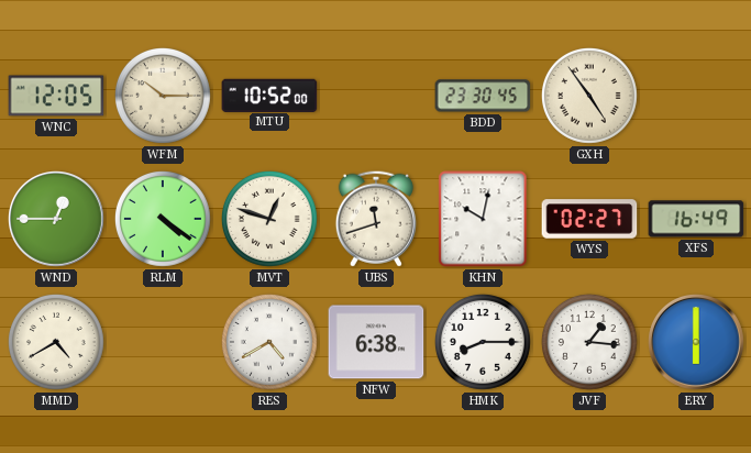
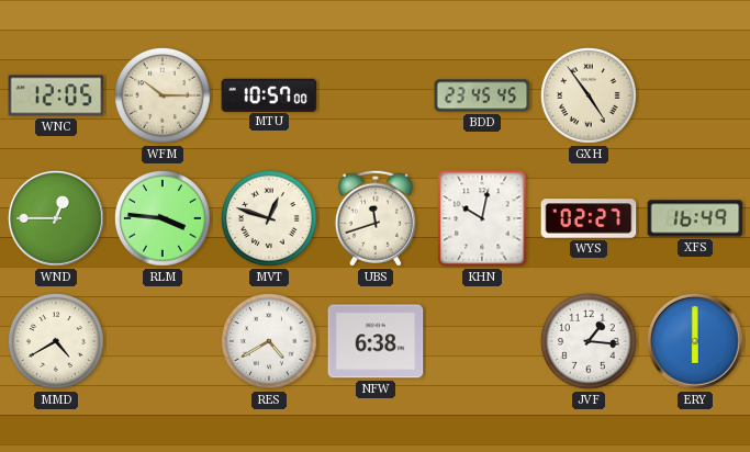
MTU: 10:52 -> 10:57
BDD: 23:30 -> 23:45
RLM: 4:21 -> 3:46
HMK: 8:15 -> none
